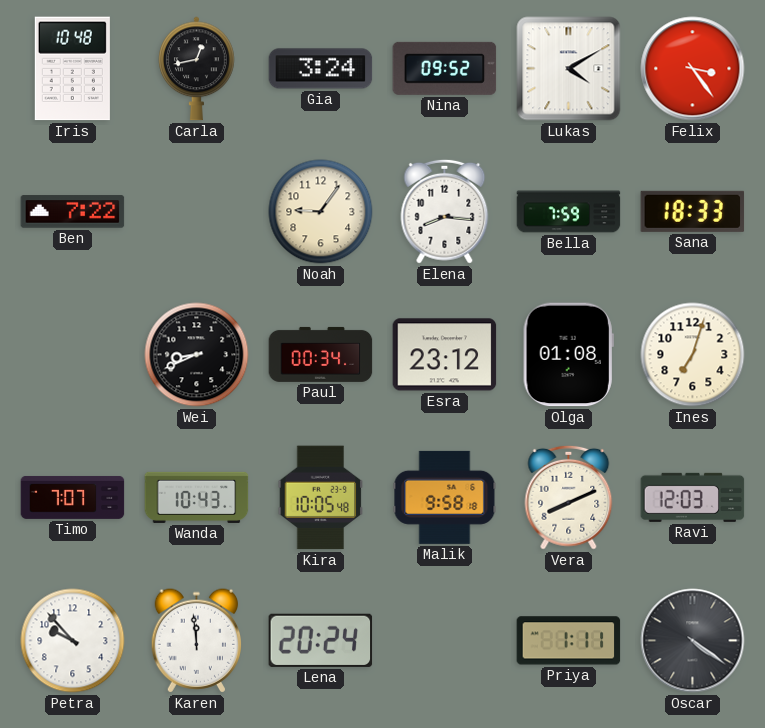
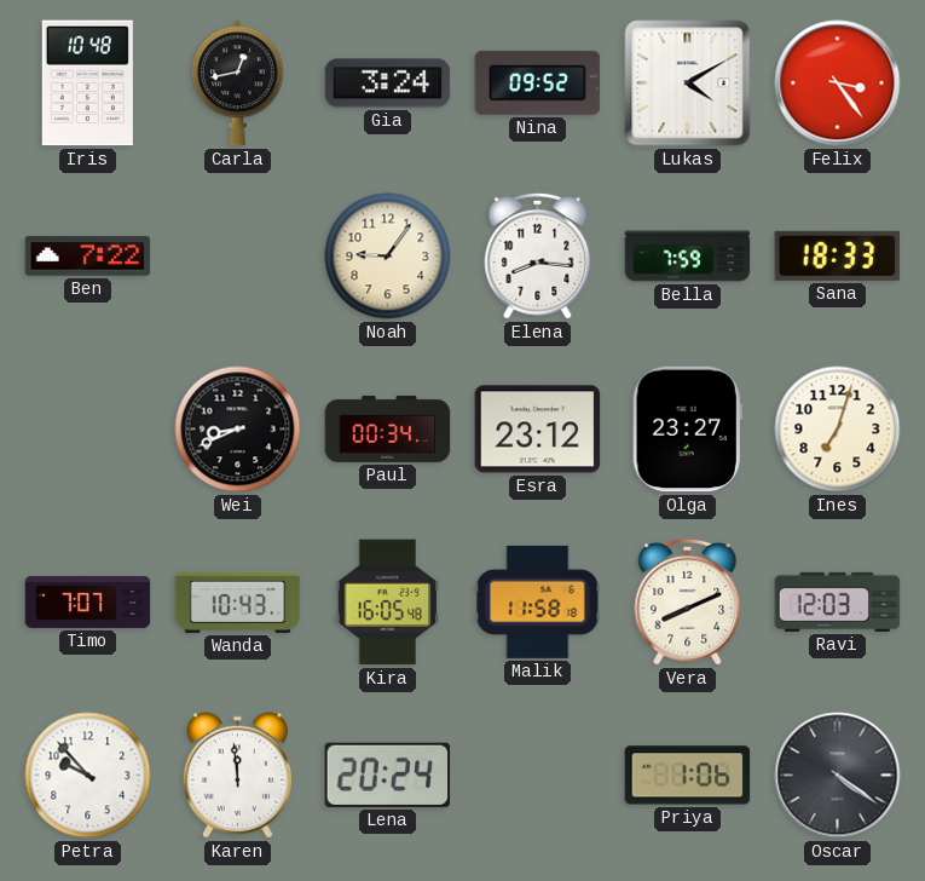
Olga: 01:08 -> 23:27
Kira: 10:05 -> 16:05
Malik: 9:58 -> 11:58
Priya: 1:11 -> 1:06
